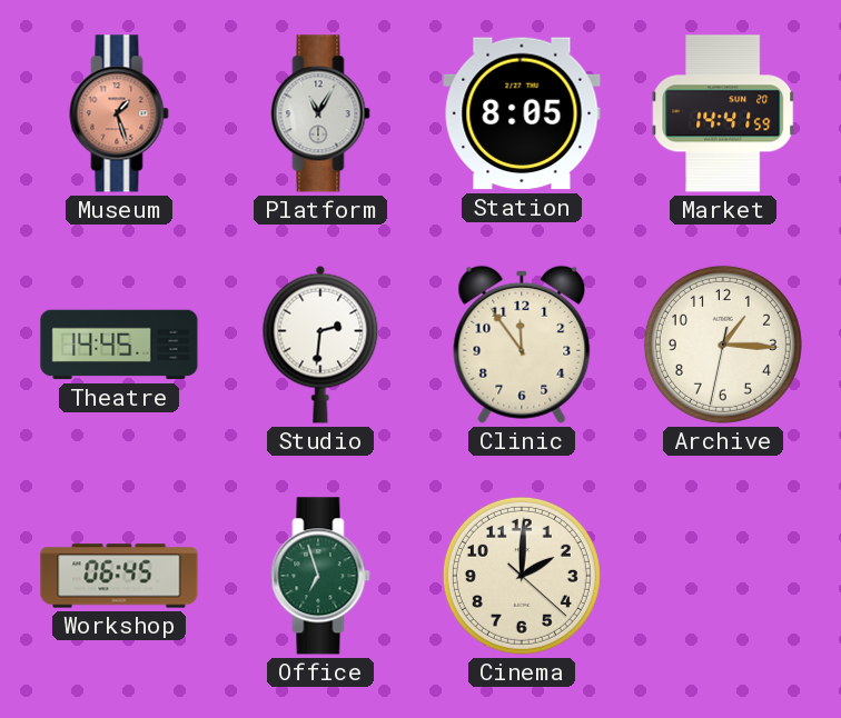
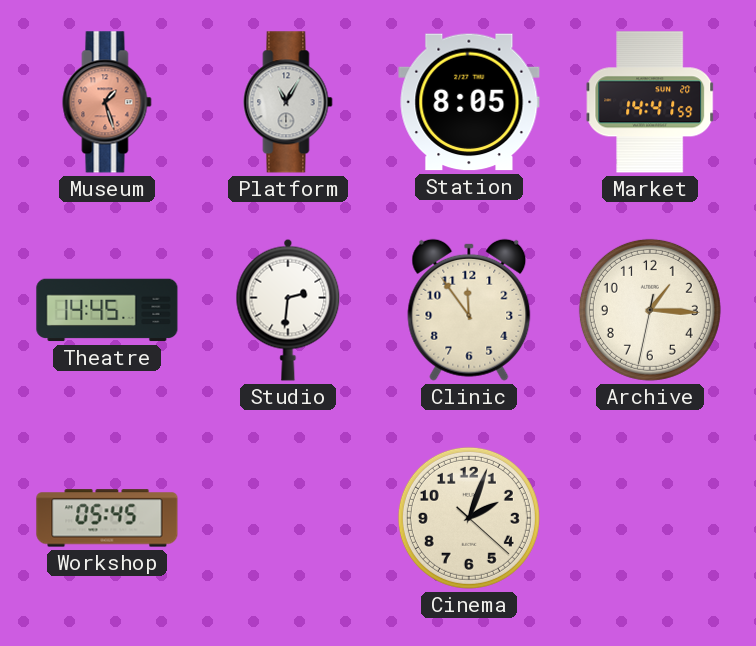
Workshop: 06:45 -> 05:45
Office: 6:57 -> none
Cinema: 2:00 -> 2:03
